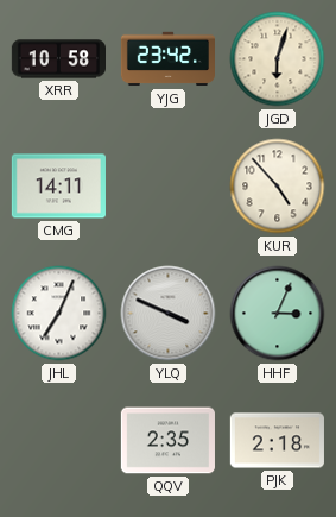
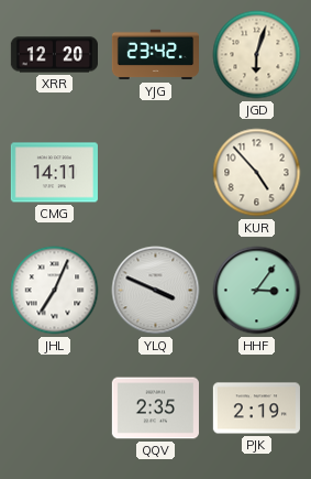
XRR: 10:58 -> 12:20
HHF: 3:04 -> 3:06
PJK: 2:18 -> 2:19
